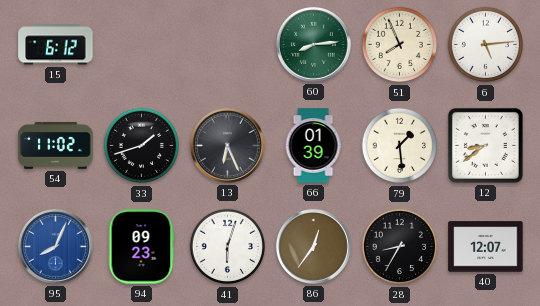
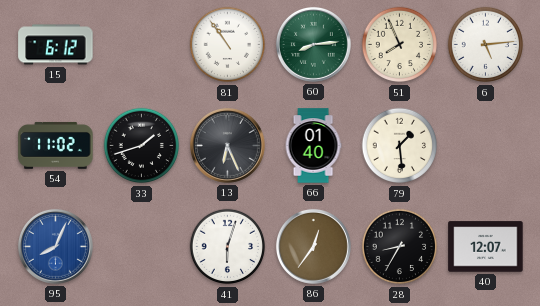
81: none -> 10:54
66: 01:39 -> 01:40
12: 8:39 -> none
94: 09:23 -> none
